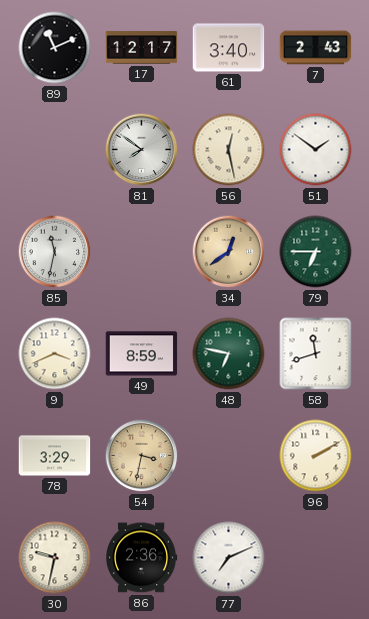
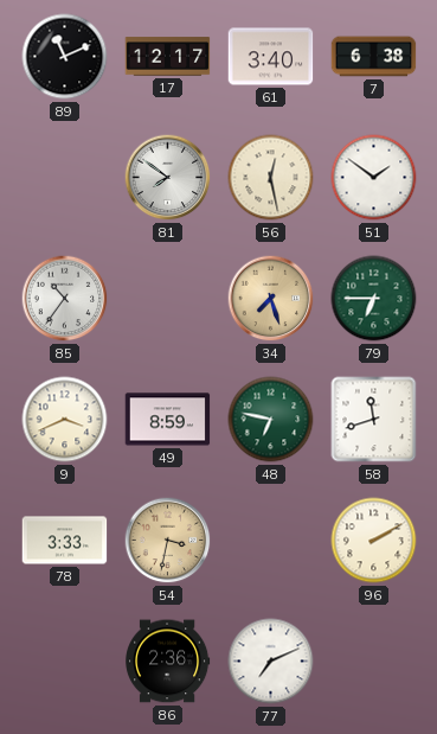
7: 2:43 -> 6:38
85: 11:32 -> 10:36
34: 12:39 -> 7:27
78: 3:29 -> 3:33
30: 9:32 -> none
